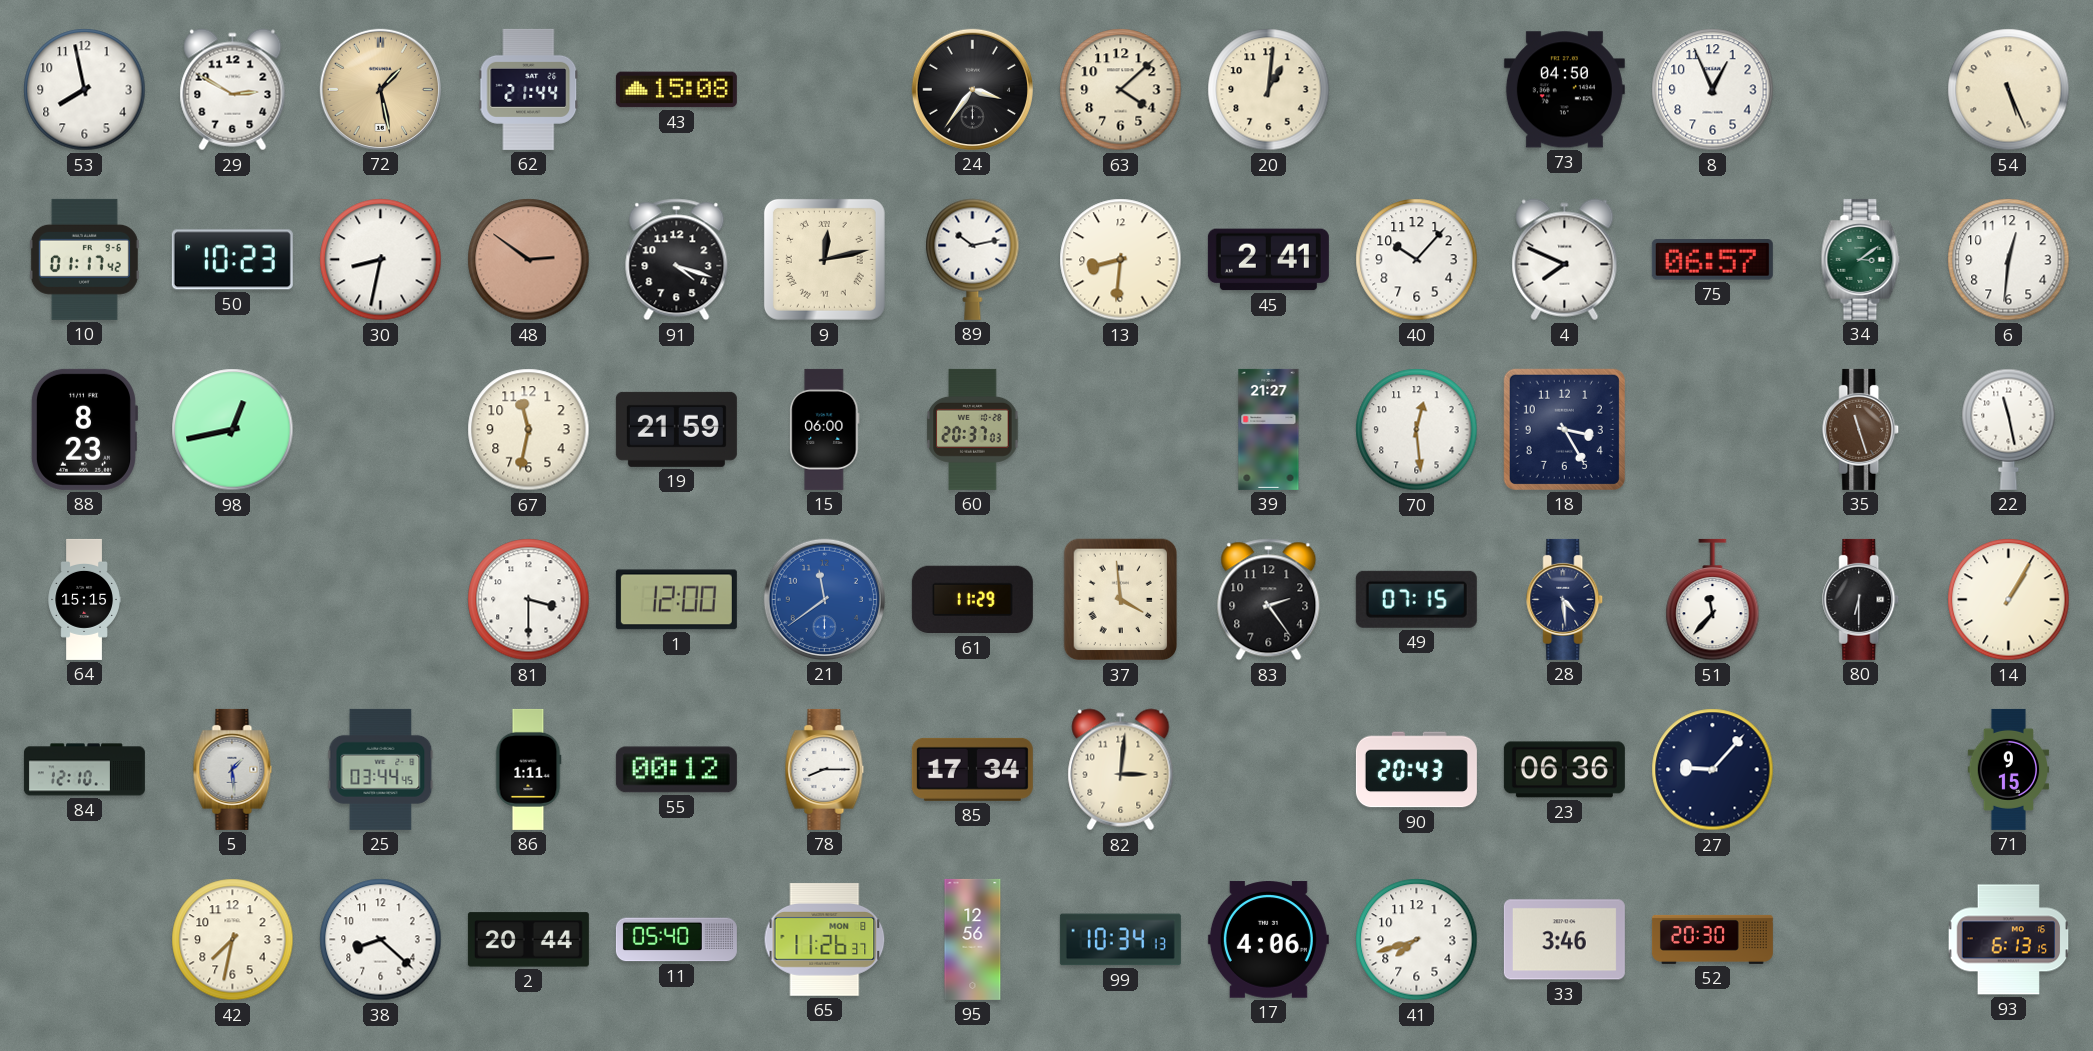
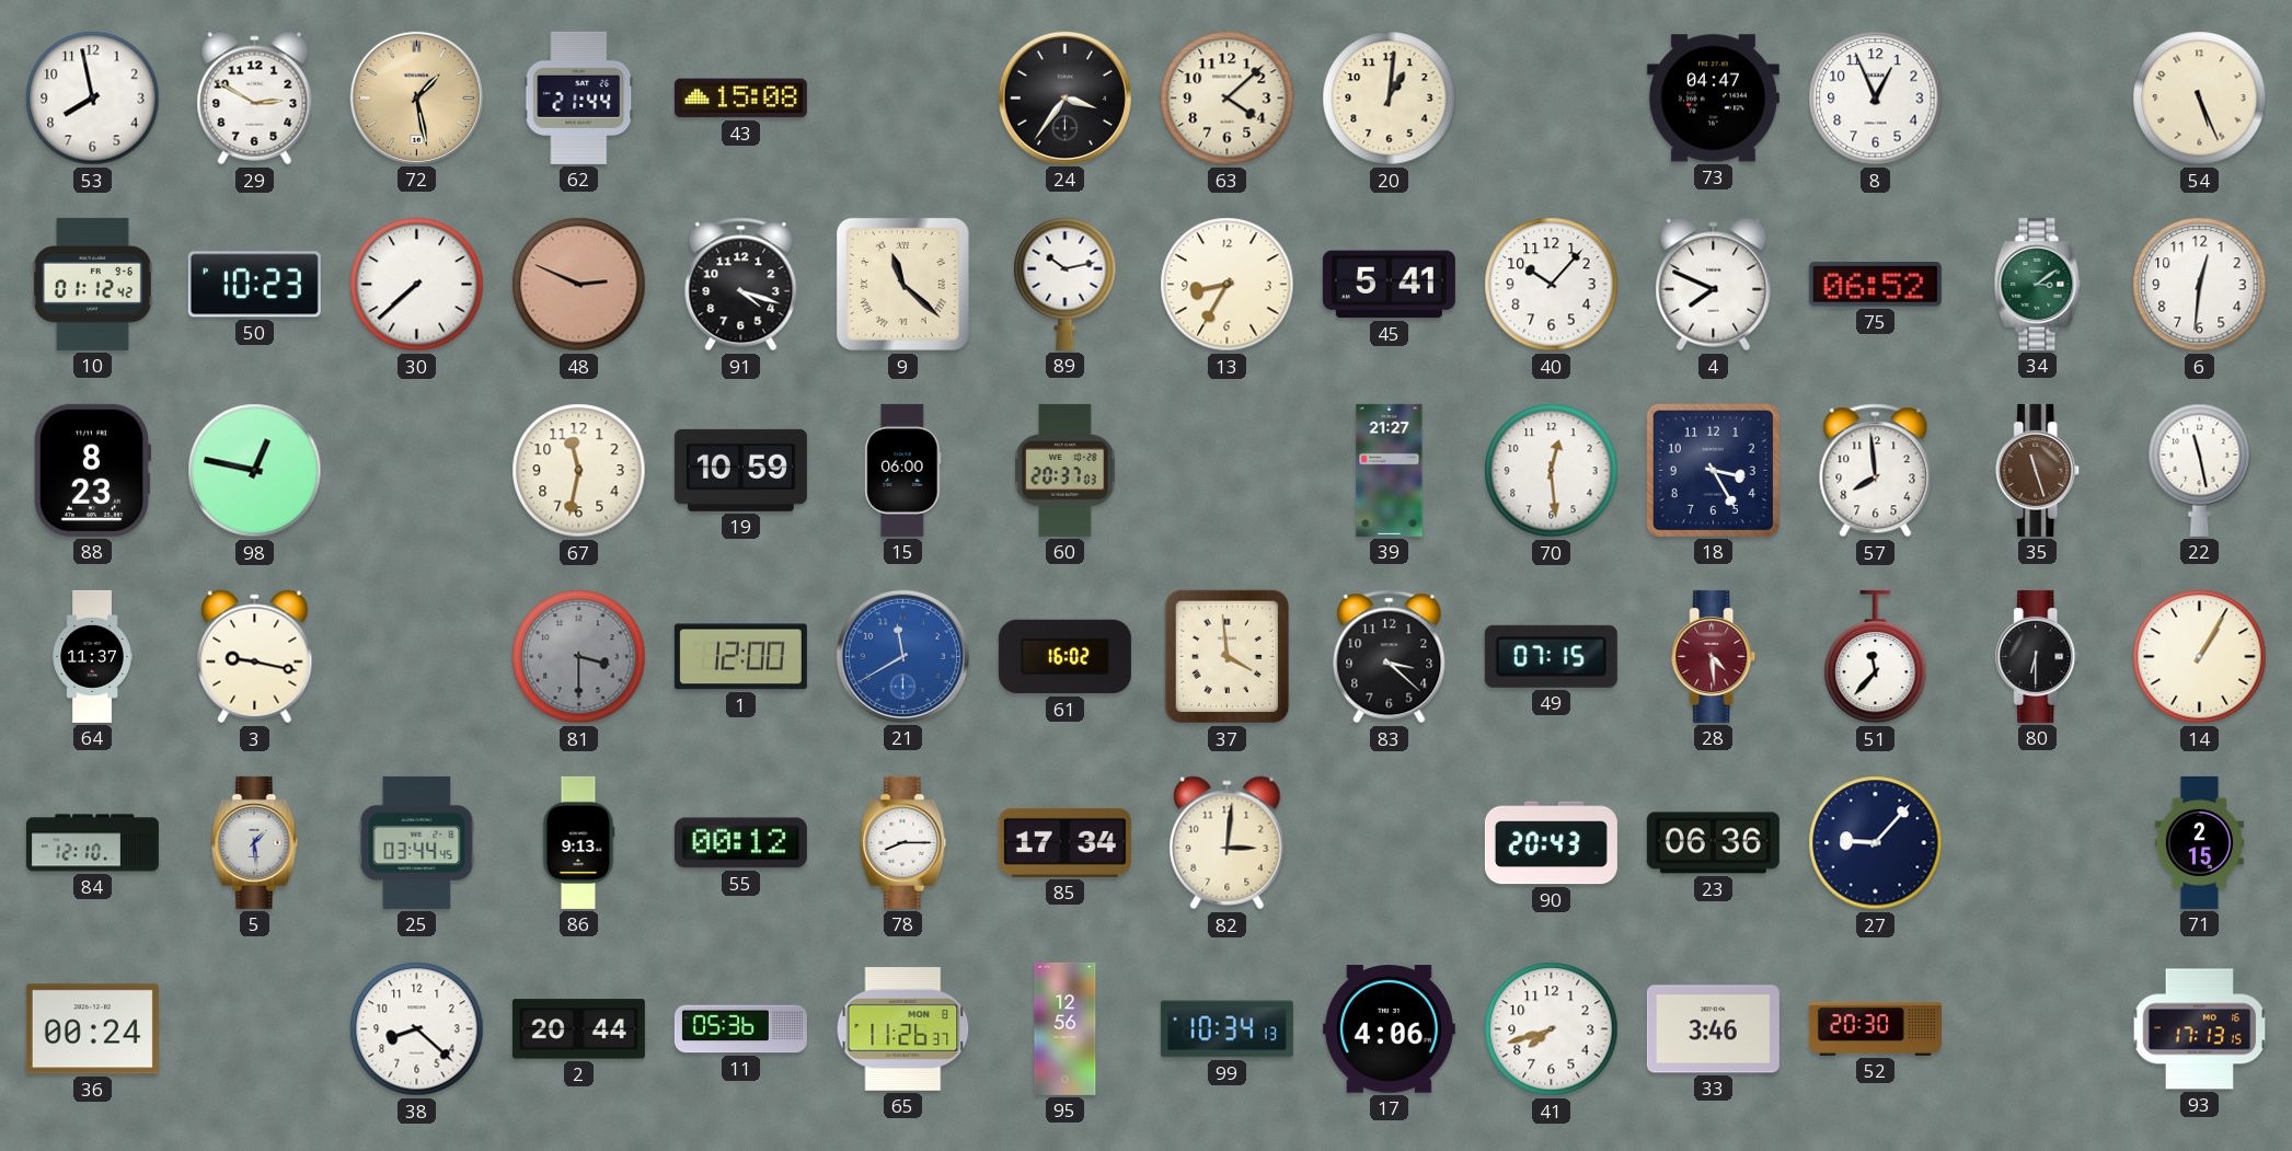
73: 04:50 -> 04:47
10: 01:17 -> 01:12
30: 8:32 -> 7:38
48: 2:51 -> 2:49
9: 12:13 -> 11:22
13: 8:31 -> 8:35
45: 2:41 -> 5:41
75: 06:57 -> 06:52
98: 12:43 -> 12:47
19: 21:59 -> 10:59
57: none -> 7:59
64: 15:15 -> 11:37
3: none -> 9:17
81 dial: white -> grey
21: 11:39 -> 11:40
61: 11:29 -> 16:02
83: 2:24 -> 3:22
28 dial: navy -> burgundy
86: 1:11 -> 9:13
71: 9:15 -> 2:15
36: none -> 00:24
42: 7:32 -> none
11: 05:40 -> 05:36
93: 6:13 -> 17:13
